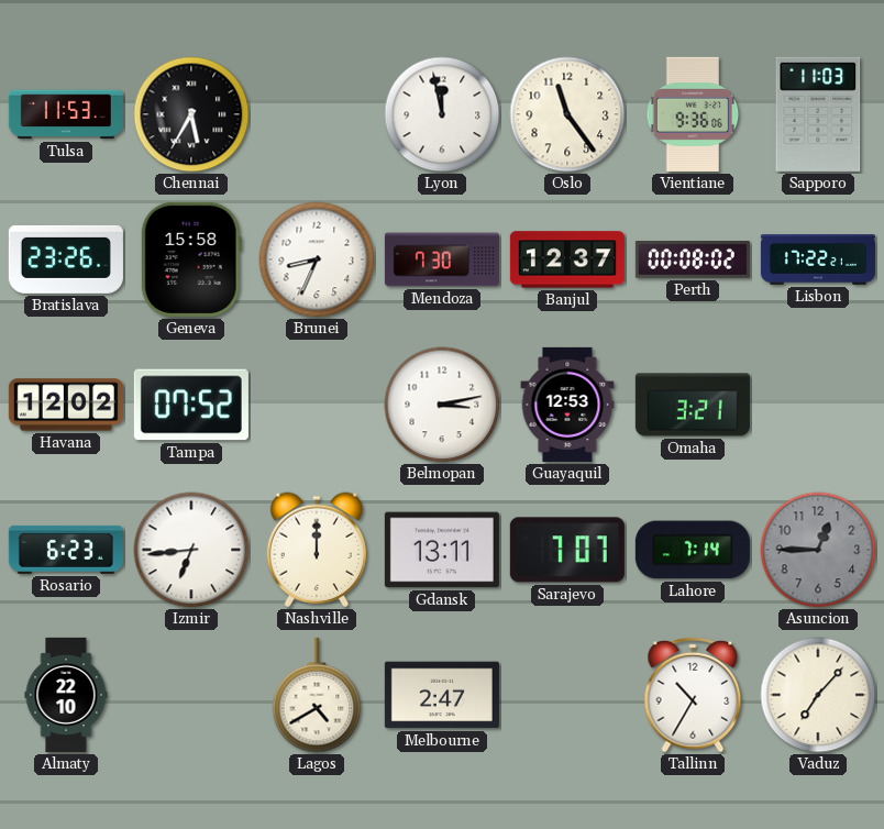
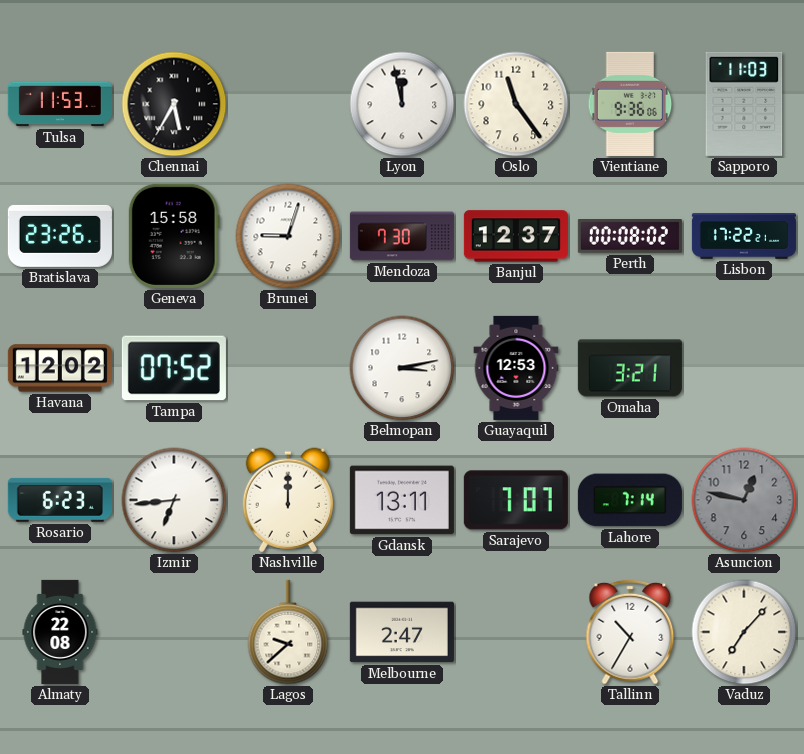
Brunei: 8:34 -> 9:03
Asuncion: 12:45 -> 12:47
Almaty: 22:10 -> 22:08
Lagos: 4:40 -> 9:38
